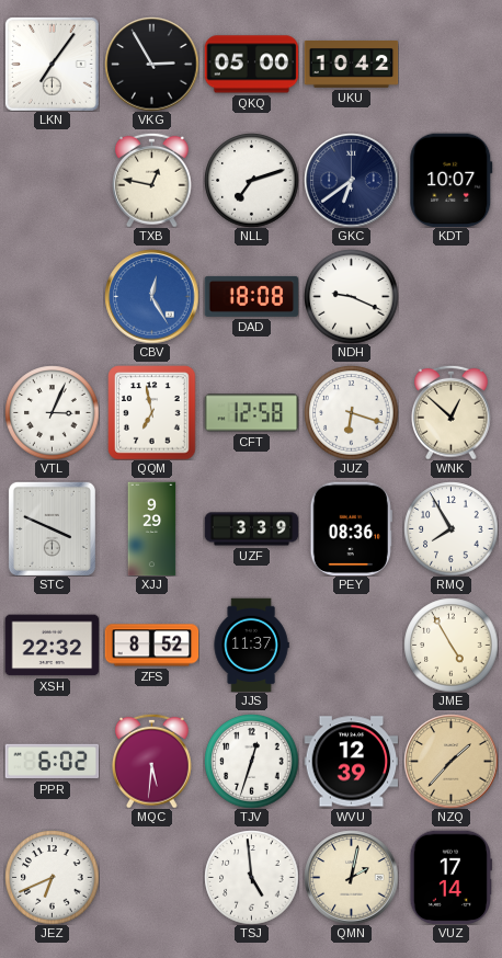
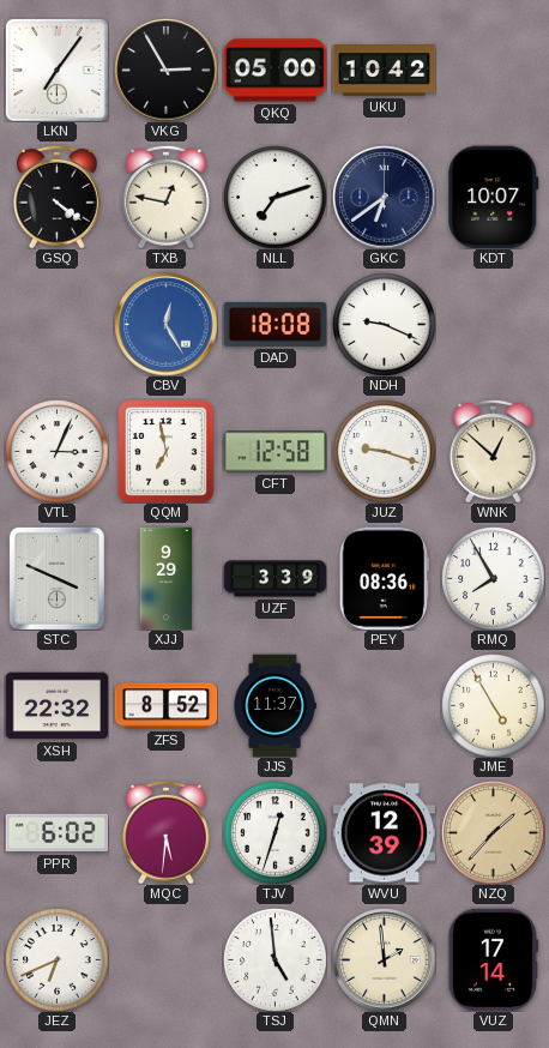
GSQ: none -> 4:21
JUZ: 6:18 -> 9:18
QMN: 2:02 -> 1:59
